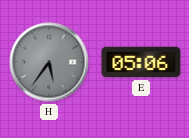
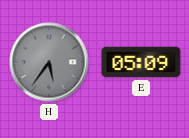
E: 05:06 -> 05:09
